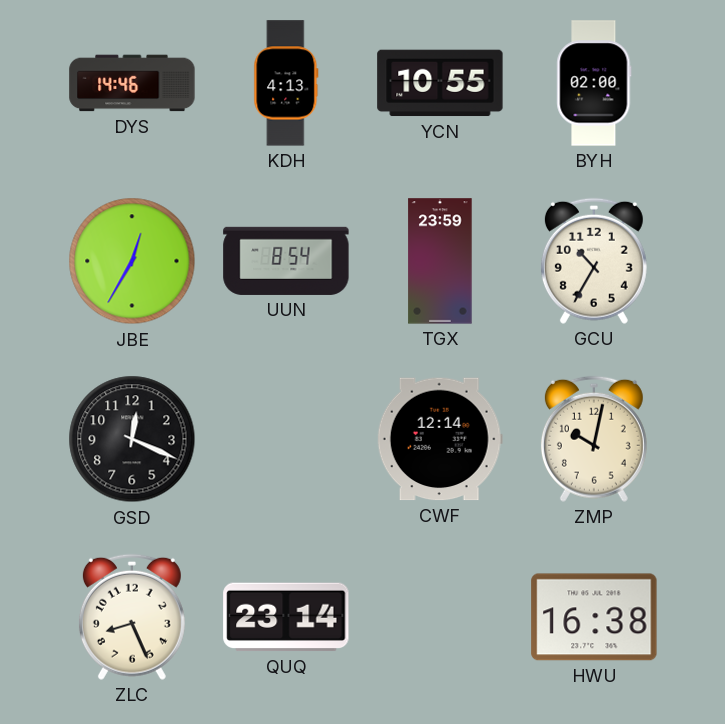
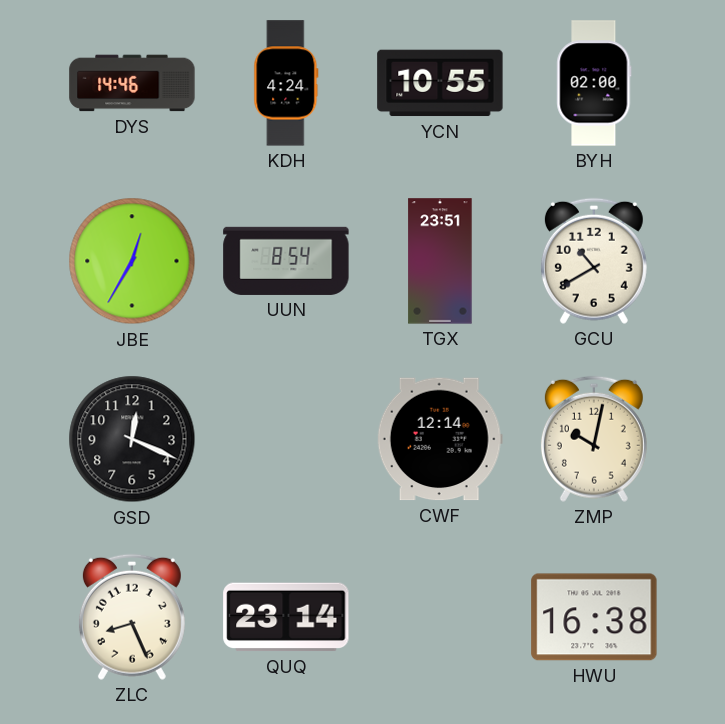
KDH: 4:13 -> 4:24
TGX: 23:59 -> 23:51
GCU: 10:35 -> 10:40
